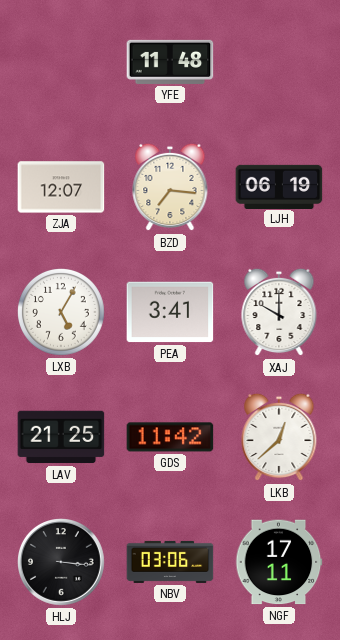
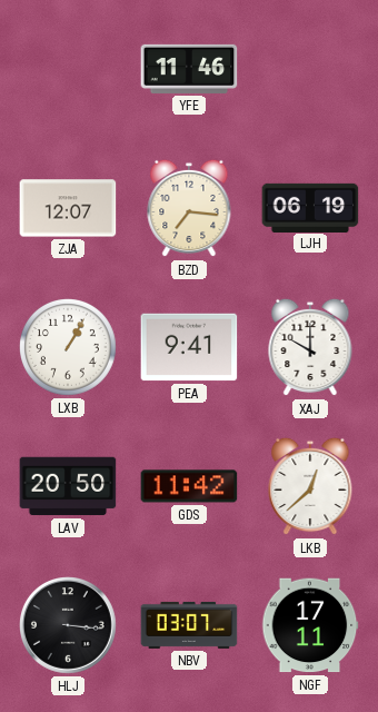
YFE: 11:48 -> 11:46
LXB: 5:05 -> 1:05
PEA: 3:41 -> 9:41
LAV: 21:25 -> 20:50
NBV: 03:06 -> 03:07
